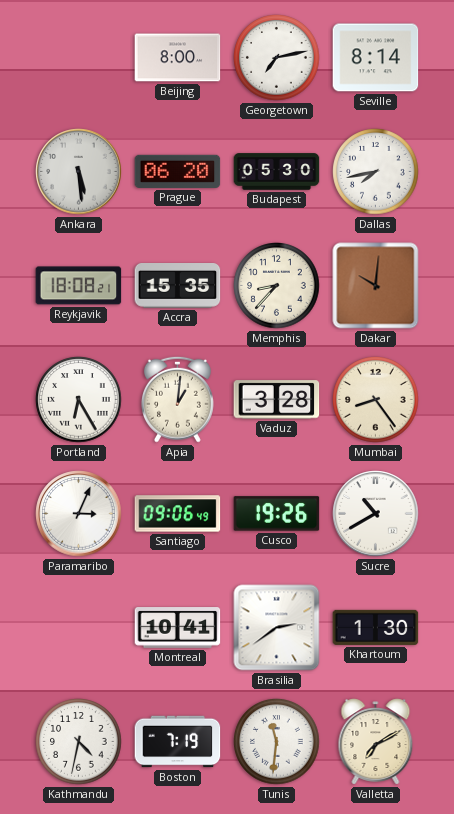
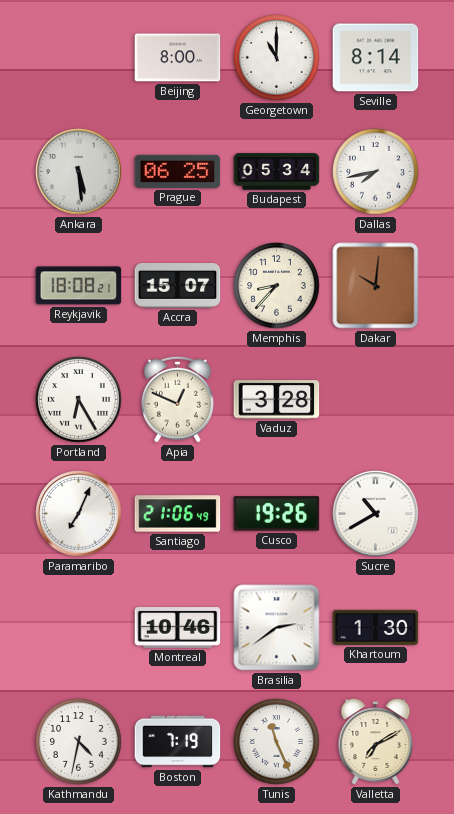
Georgetown: 7:13 -> 11:00
Prague: 06:20 -> 06:25
Budapest: 05:30 -> 05:34
Accra: 15:35 -> 15:07
Apia: 1:01 -> 12:49
Mumbai: 8:24 -> none
Paramaribo: 3:04 -> 7:04
Santiago: 09:06 -> 21:06
Montreal: 10:41 -> 10:46
Tunis: 11:31 -> 11:26
